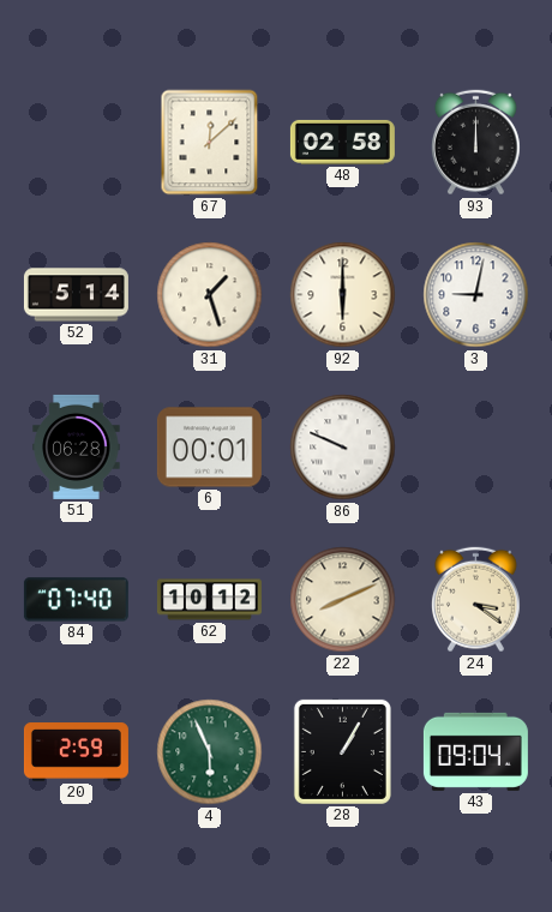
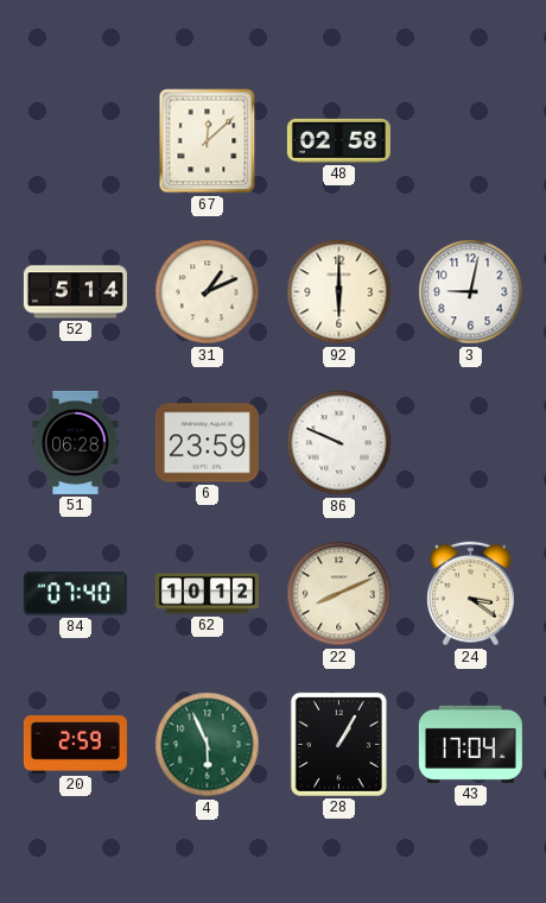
93: 12:00 -> none
31: 1:27 -> 1:11
6: 00:01 -> 23:59
43: 09:04 -> 17:04
